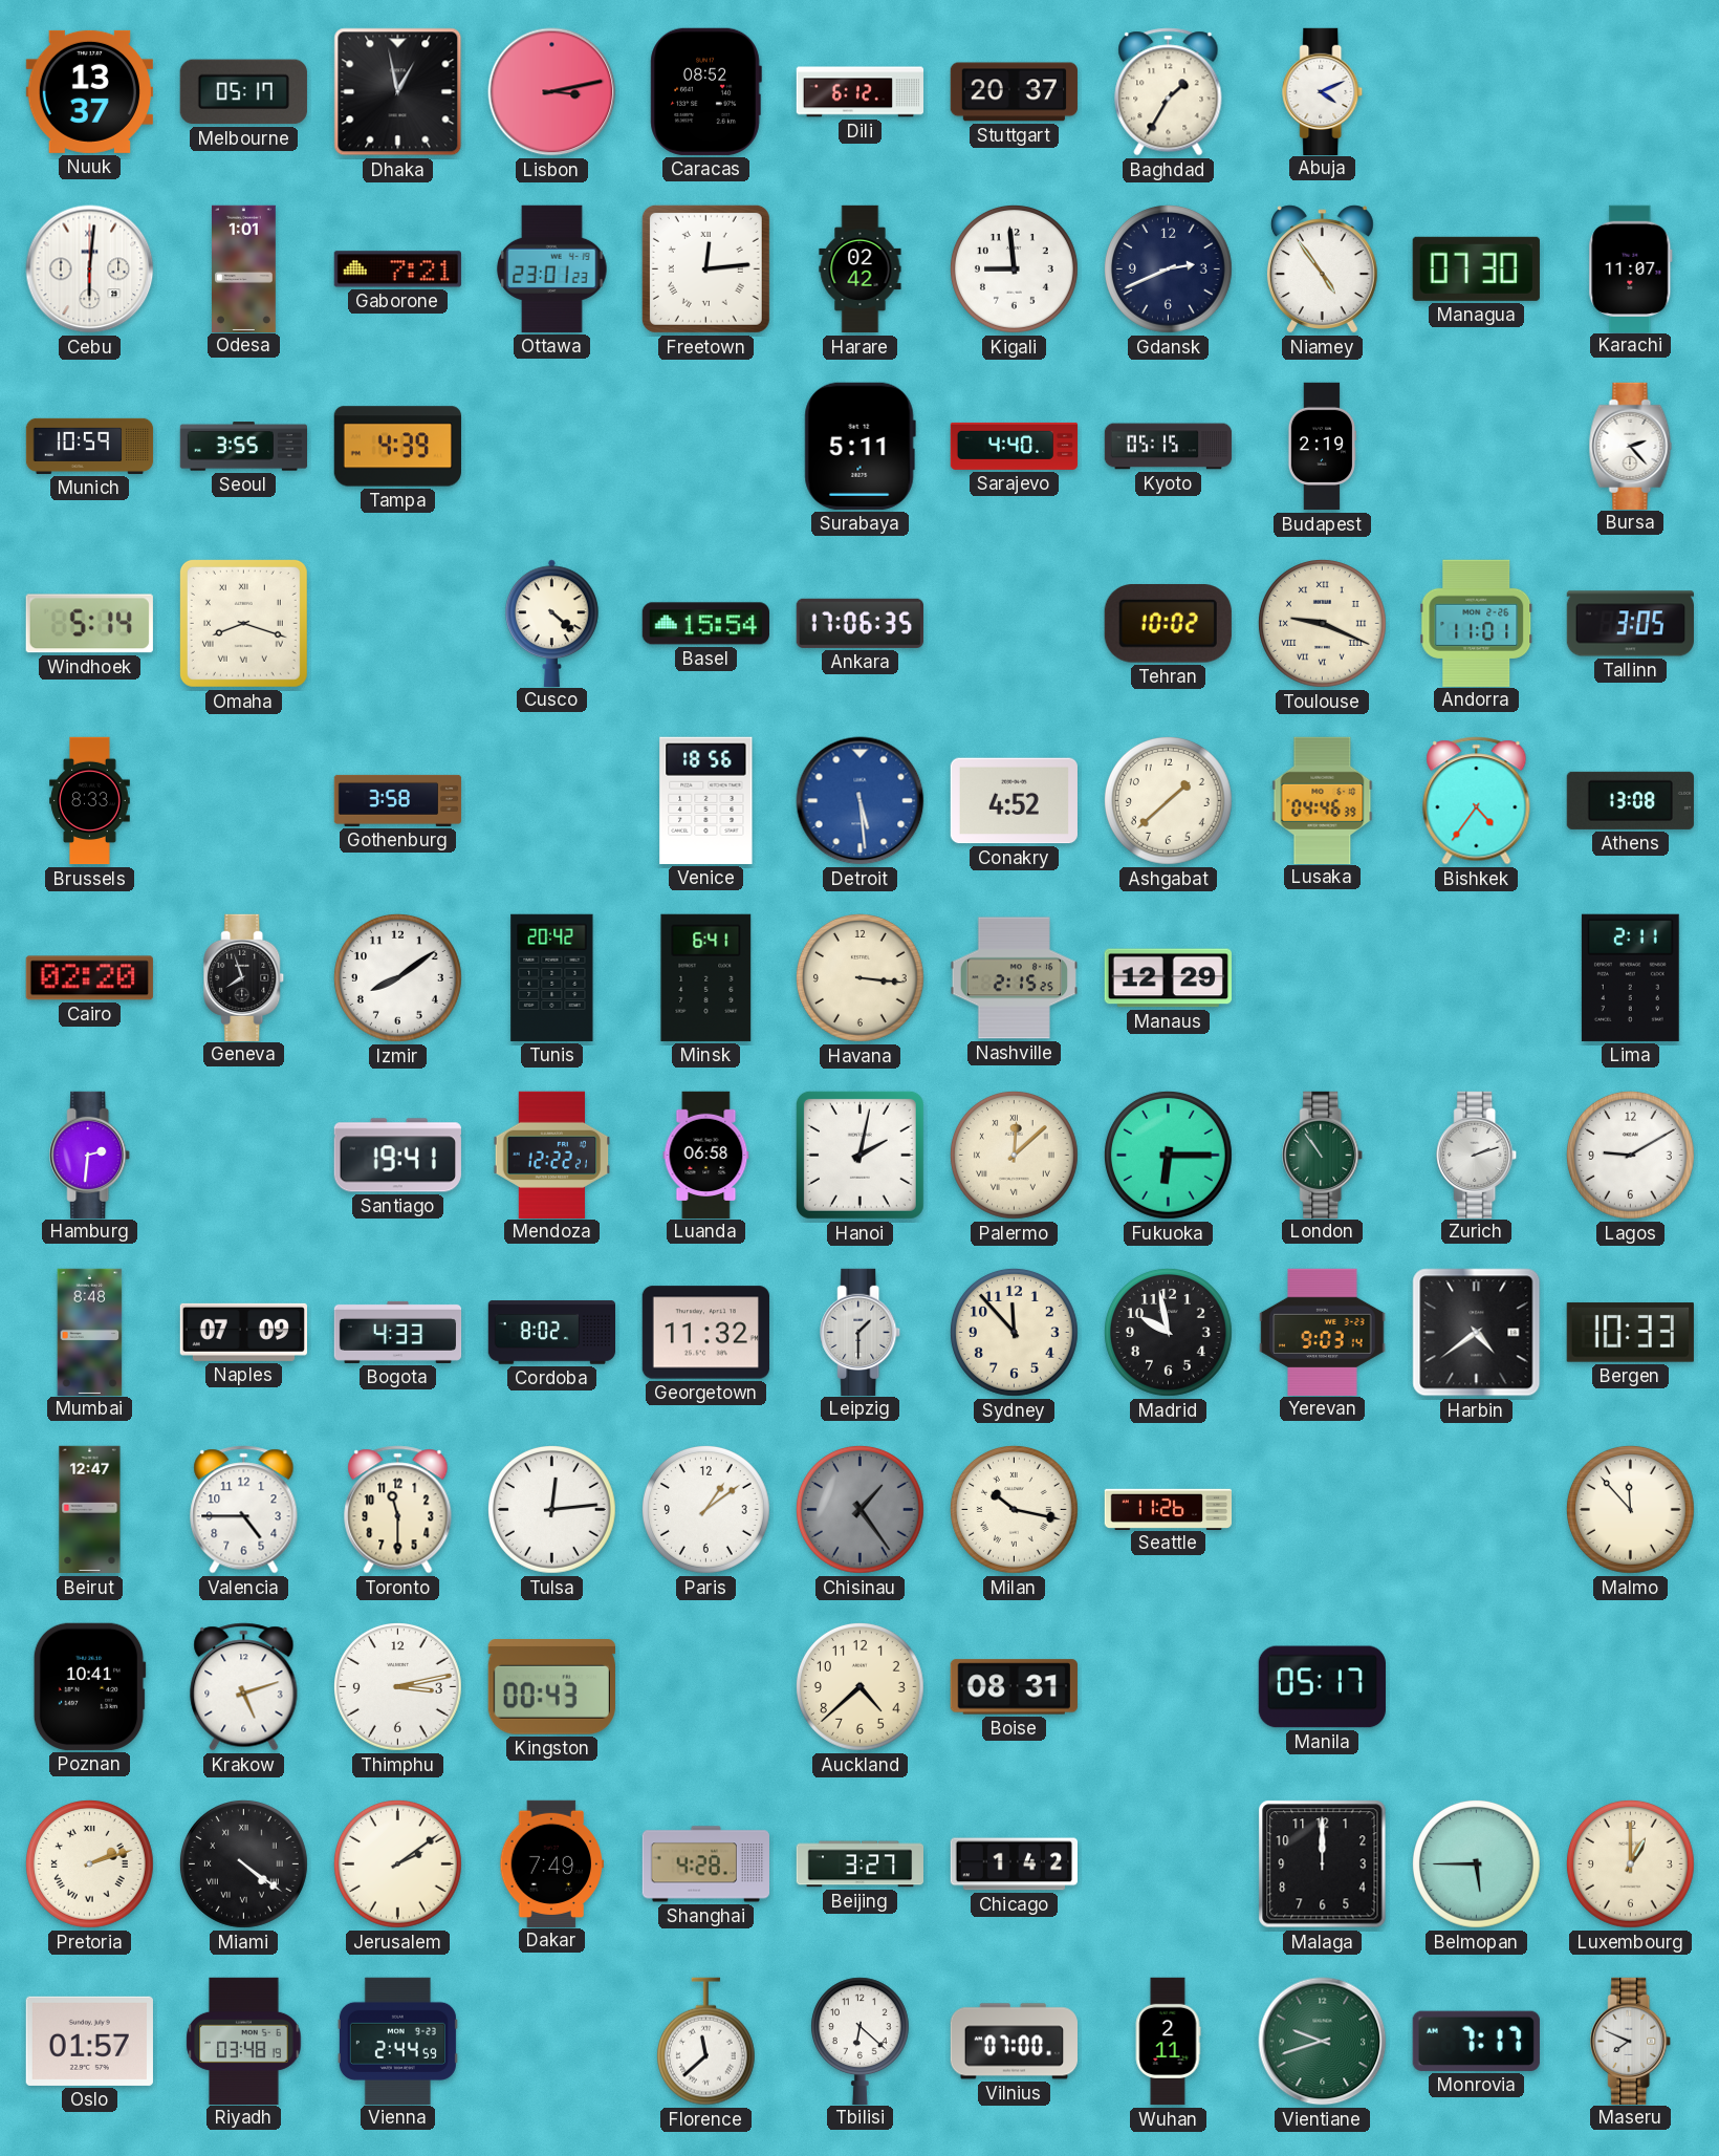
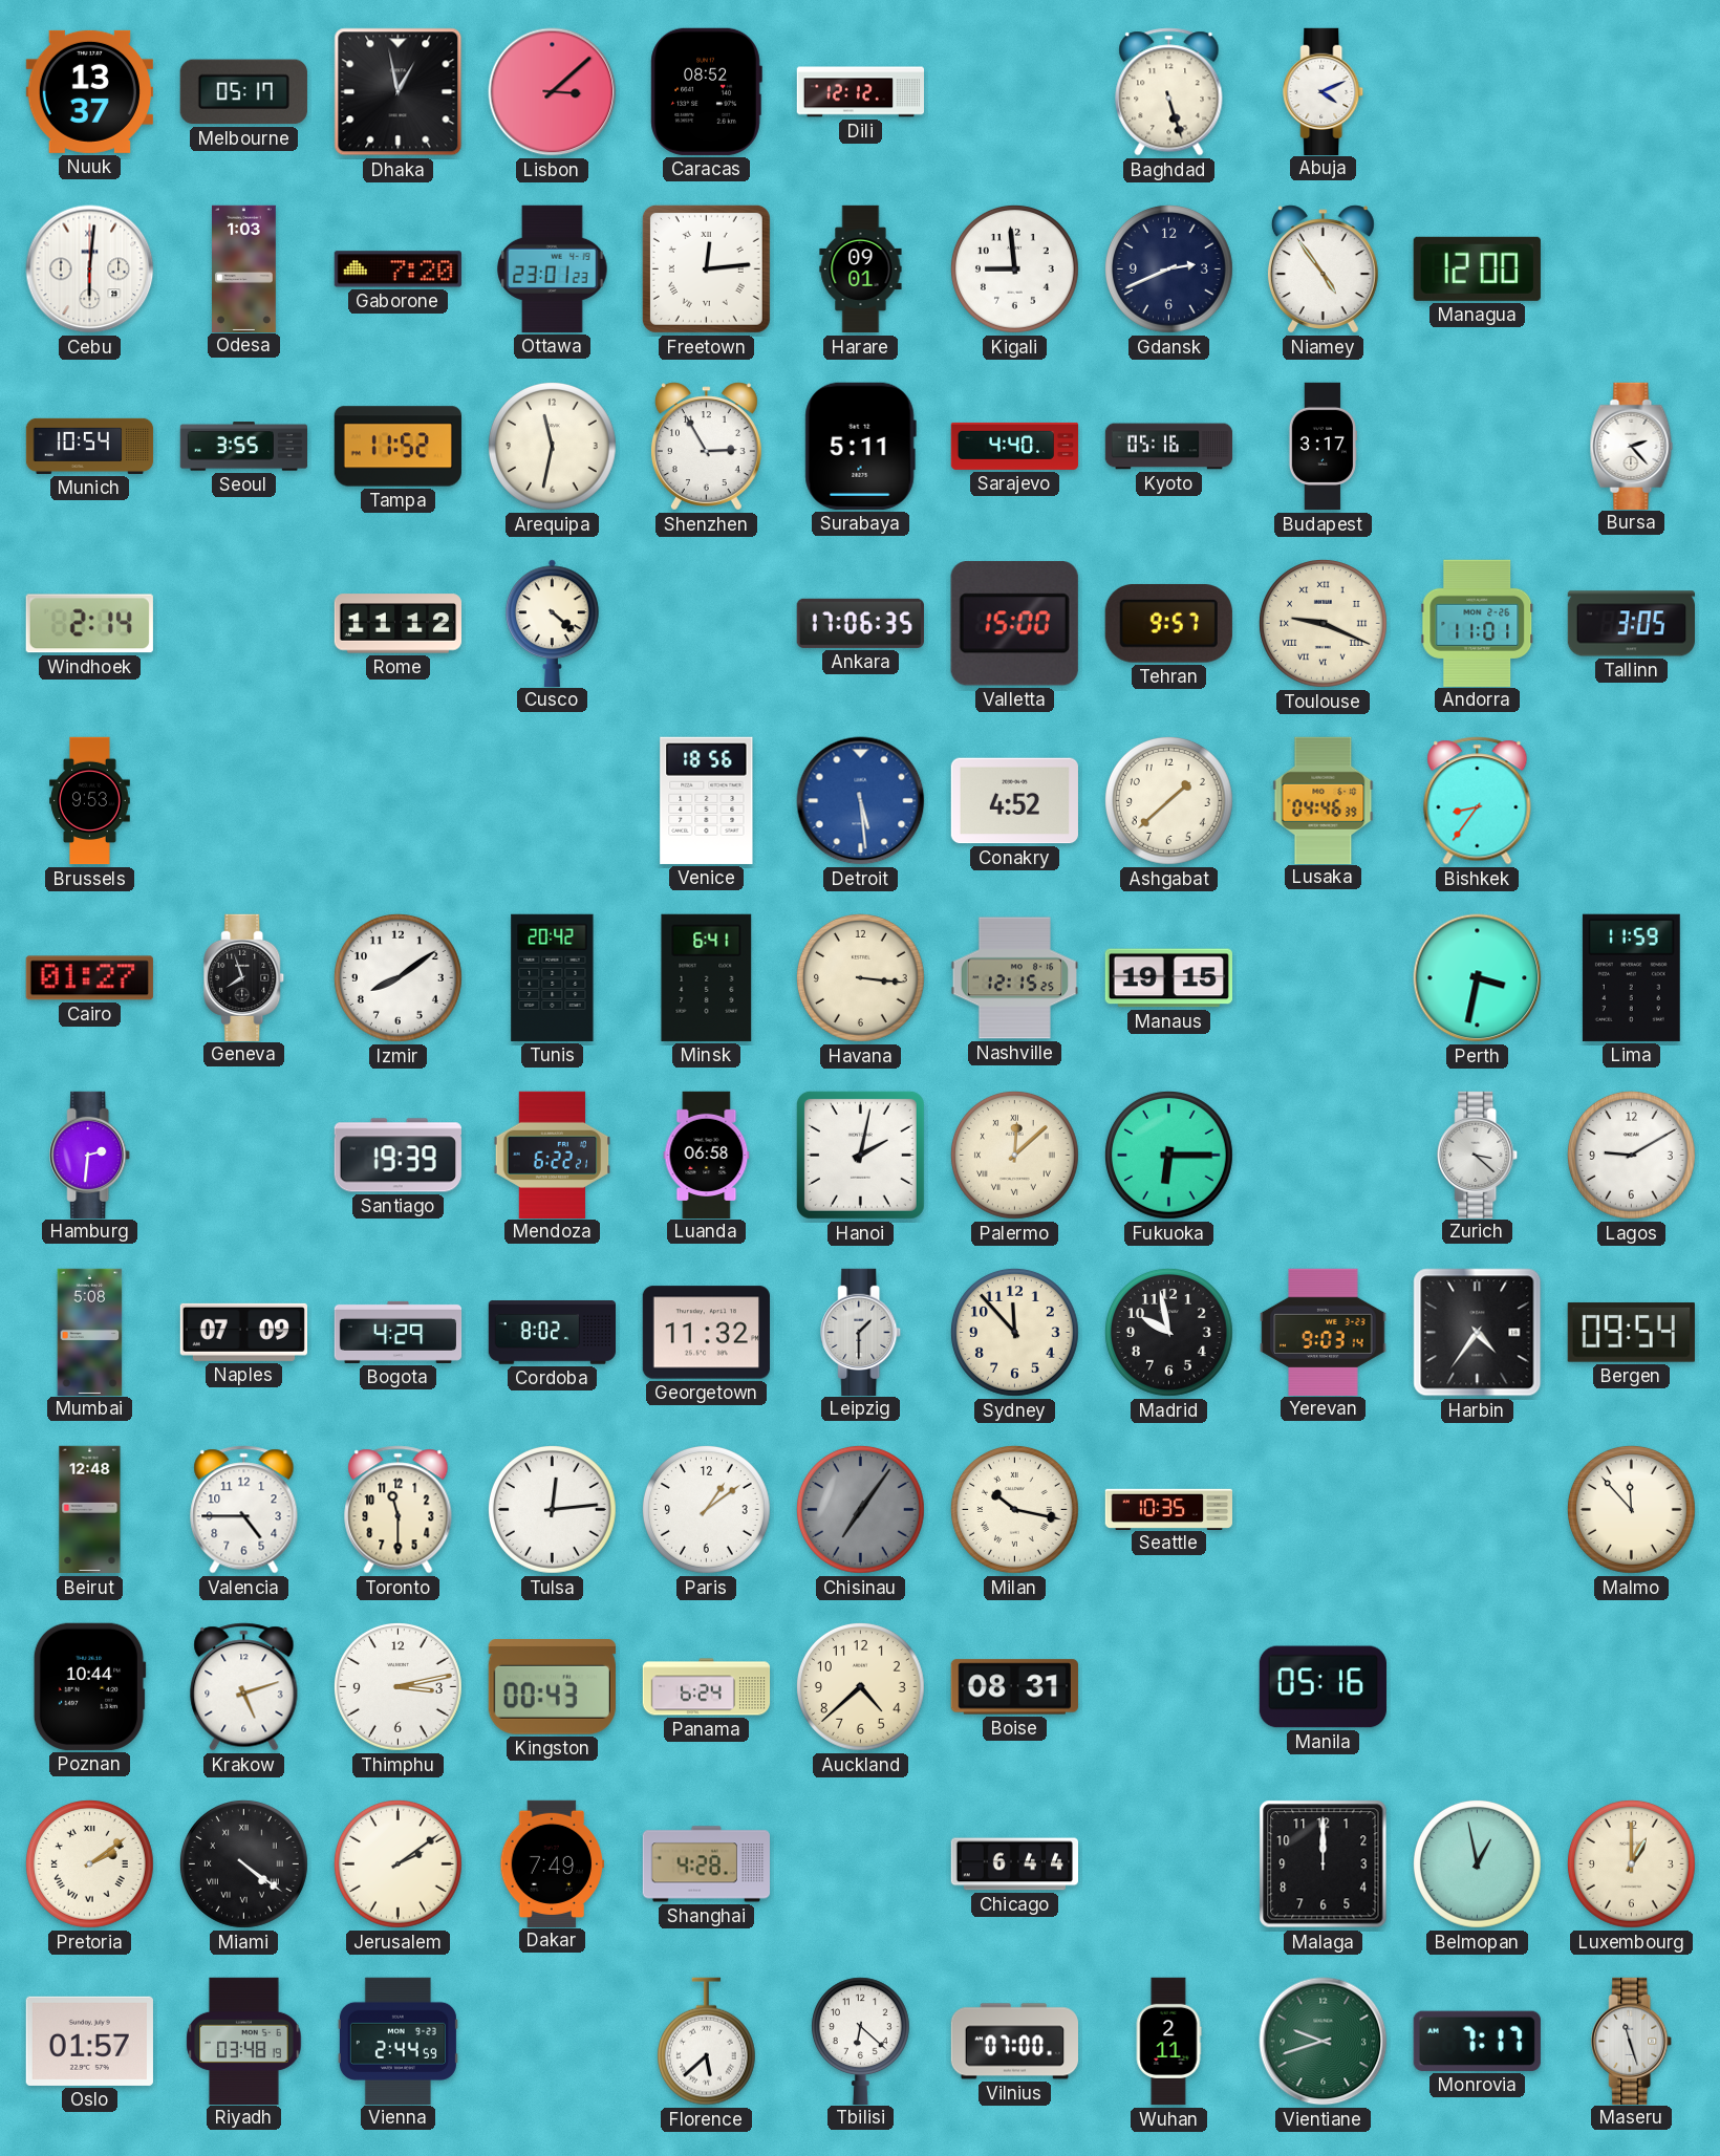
Lisbon: 3:13 -> 3:08
Dili: 6:12 -> 12:12
Stuttgart: 20:37 -> none
Baghdad: 1:35 -> 5:27
Odesa: 1:01 -> 1:03
Gaborone: 7:21 -> 7:20
Harare: 02:42 -> 09:01
Managua: 07:30 -> 12:00
Karachi: 11:07 -> none
Munich: 10:59 -> 10:54
Tampa: 4:39 -> 11:52
Arequipa: none -> 11:32
Shenzhen: none -> 2:55
Kyoto: 05:15 -> 05:16
Budapest: 2:19 -> 3:17
Windhoek: 5:14 -> 2:14
Omaha: 8:18 -> none
Rome: none -> 11:12
Basel: 15:54 -> none
Valletta: none -> 15:00
Tehran: 10:02 -> 9:57
Brussels: 8:33 -> 9:53
Gothenburg: 3:58 -> none
Bishkek: 4:36 -> 8:36
Athens: 13:08 -> none
Cairo: 02:20 -> 01:27
Nashville: 2:15 -> 12:15
Manaus: 12:29 -> 19:15
Perth: none -> 3:32
Lima: 2:11 -> 11:59
Santiago: 19:41 -> 19:39
Mendoza: 12:22 -> 6:22
London: 10:54 -> none
Zurich: 2:12 -> 3:22
Mumbai: 8:48 -> 5:08
Bogota: 4:33 -> 4:29
Harbin: 4:39 -> 4:36
Bergen: 10:33 -> 09:54
Beirut: 12:47 -> 12:48
Chisinau: 1:24 -> 7:06
Seattle: 11:26 -> 10:35
Poznan: 10:41 -> 10:44
Panama: none -> 6:24
Manila: 05:17 -> 05:16
Pretoria: 2:12 -> 2:09
Beijing: 3:27 -> none
Chicago: 1:42 -> 6:44
Belmopan: 5:45 -> 12:58
Florence: 11:38 -> 5:38
Maseru: 7:49 -> 11:27
